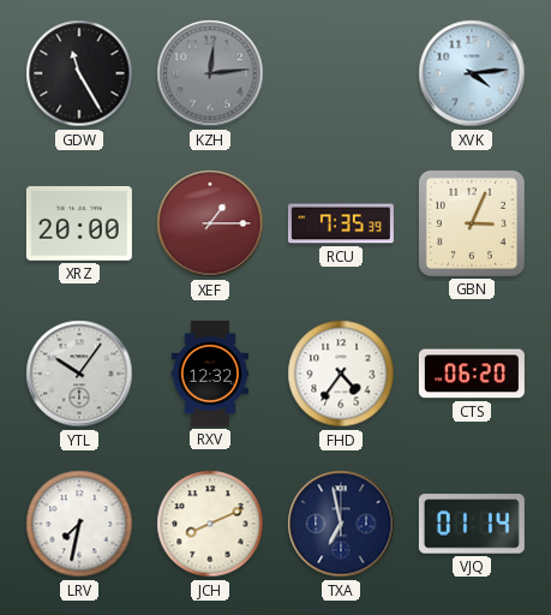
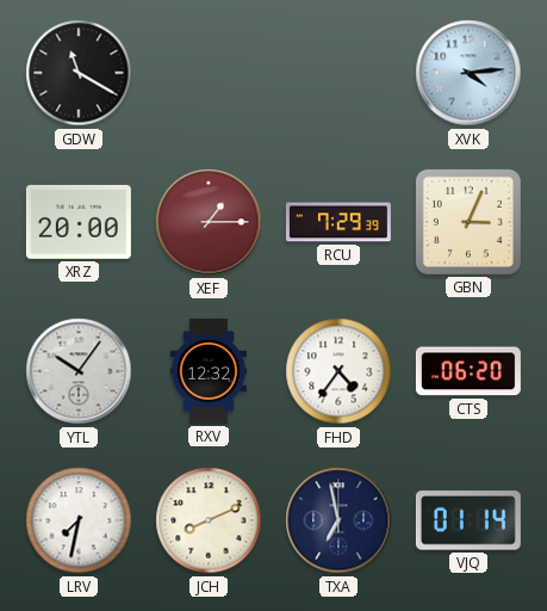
GDW: 11:25 -> 11:20
KZH: 12:14 -> none
RCU: 7:35 -> 7:29
